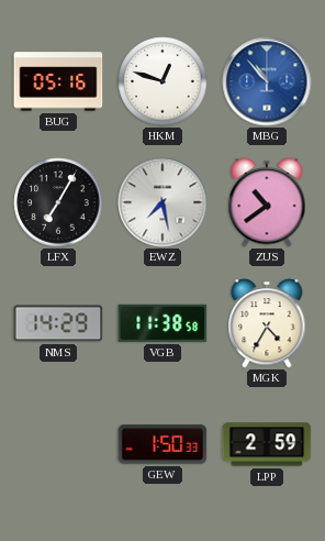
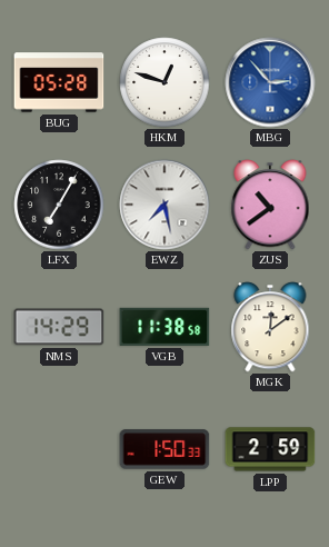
BUG: 05:16 -> 05:28
MBG: 10:53 -> 2:53
MGK: 4:35 -> 12:09
